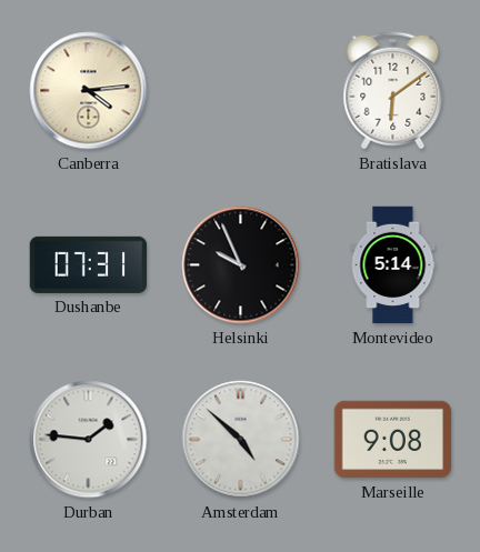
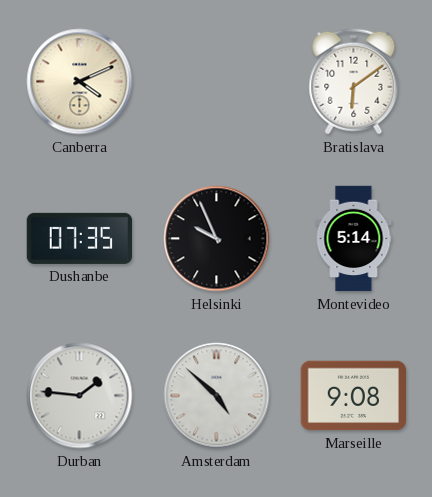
Canberra: 4:14 -> 4:11
Dushanbe: 07:31 -> 07:35
